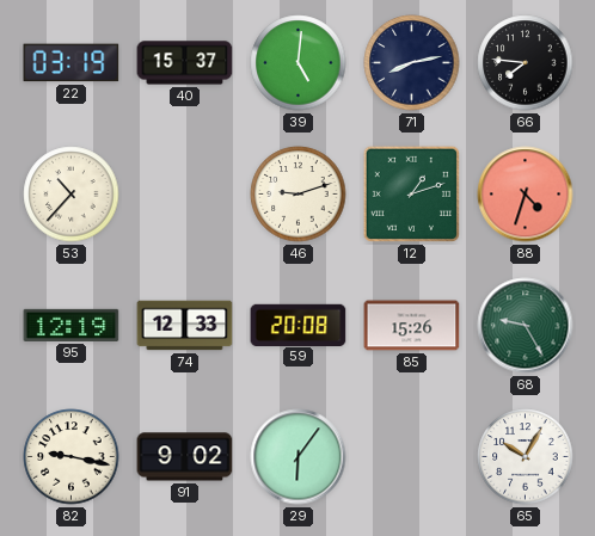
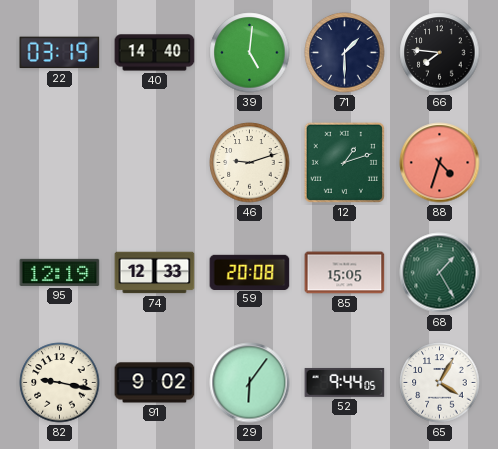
40: 15:37 -> 14:40
71: 8:13 -> 1:30
53: 10:37 -> none
85: 15:26 -> 15:05
68: 9:25 -> 1:25
52: none -> 9:44
65: 10:05 -> 4:05
